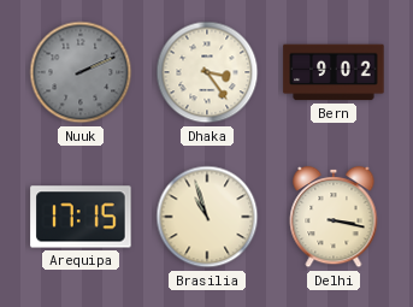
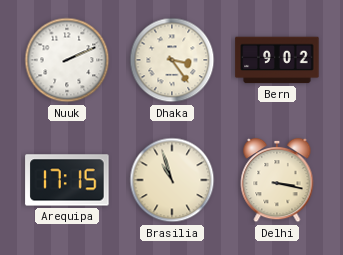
Nuuk dial: grey -> white
